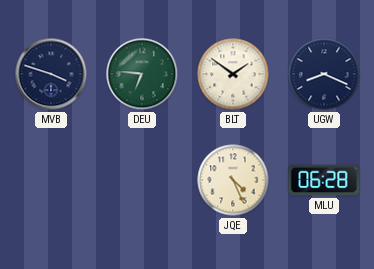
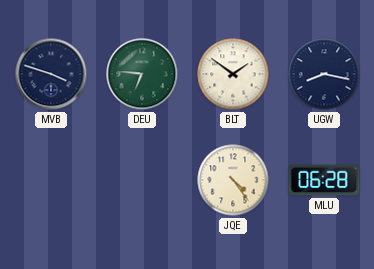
UGW: 8:19 -> 8:17
JQE: 4:26 -> 4:24
